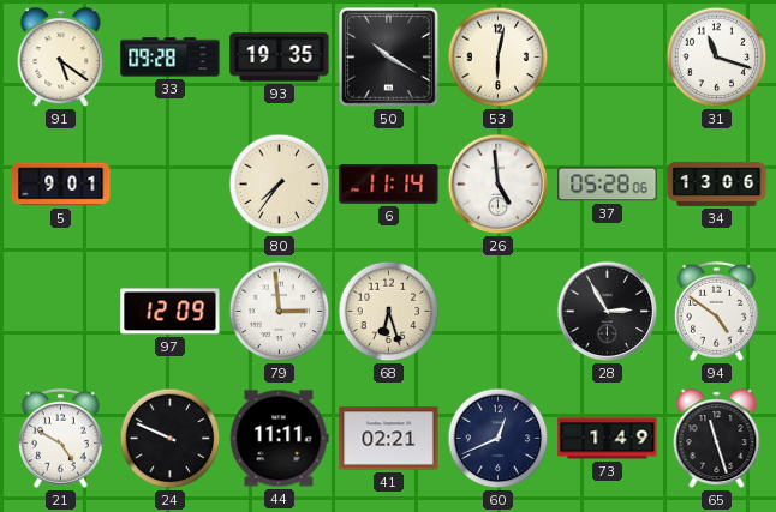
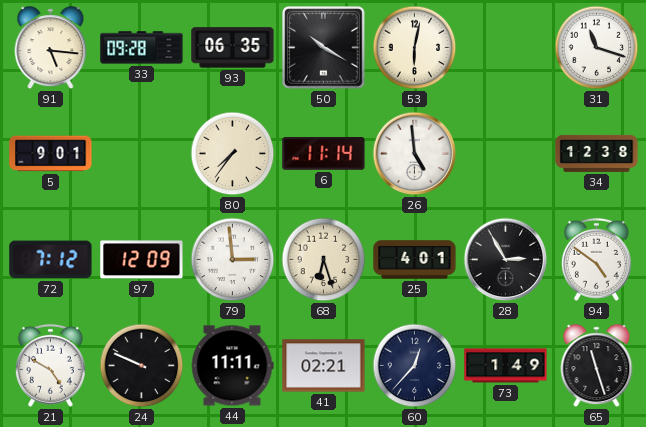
91: 5:21 -> 5:16
93: 19:35 -> 06:35
37: 05:28 -> none
34: 13:06 -> 12:38
72: none -> 7:12
25: none -> 4:01
60: 12:41 -> 12:37
